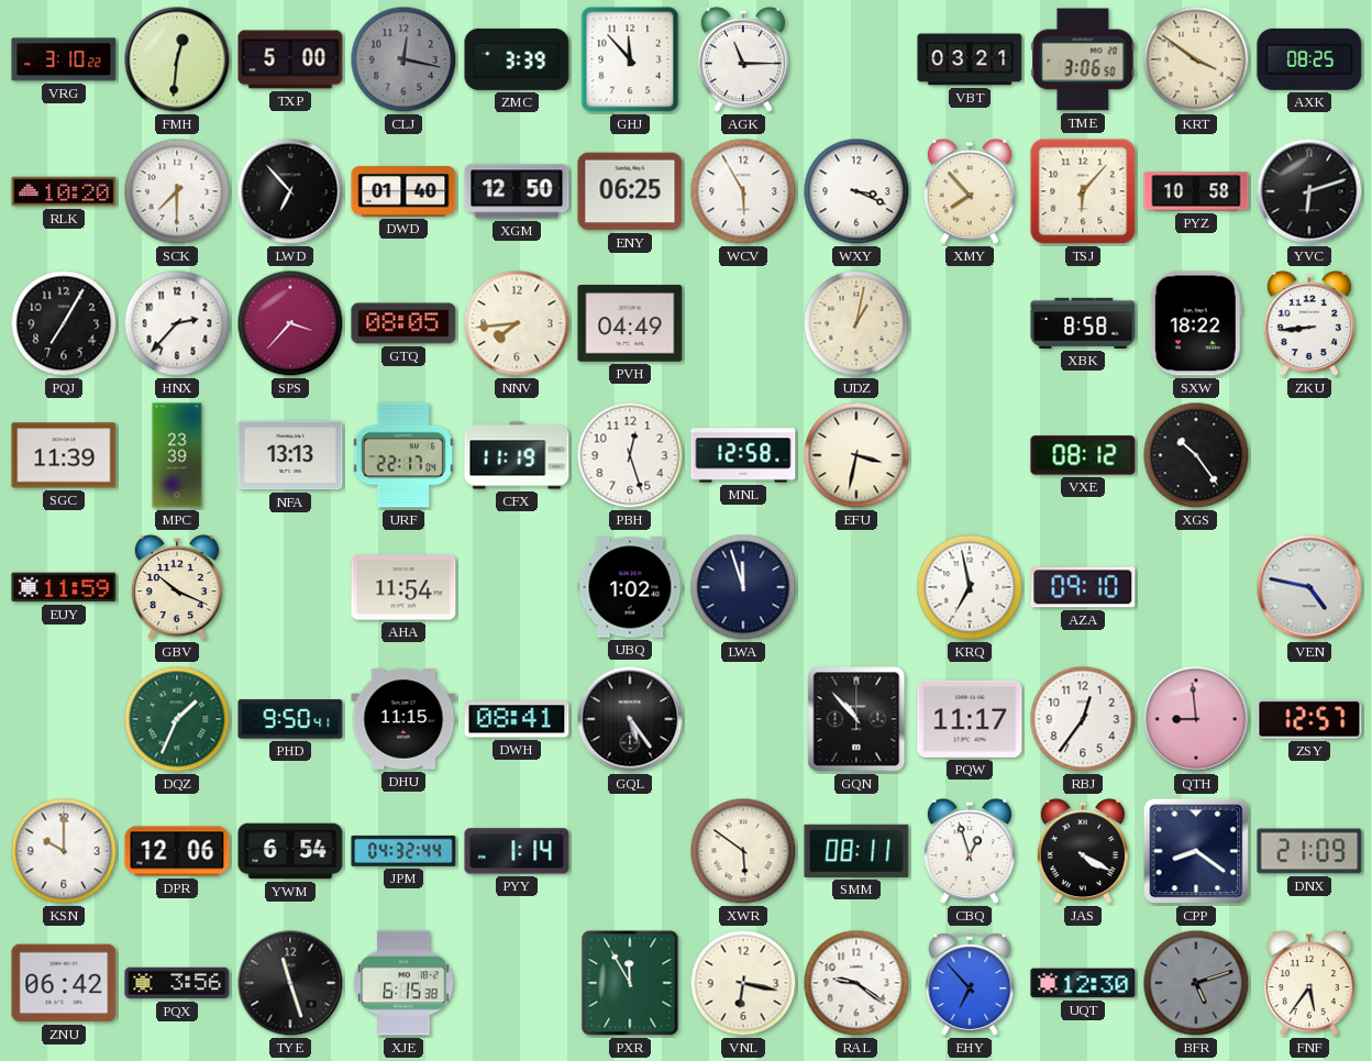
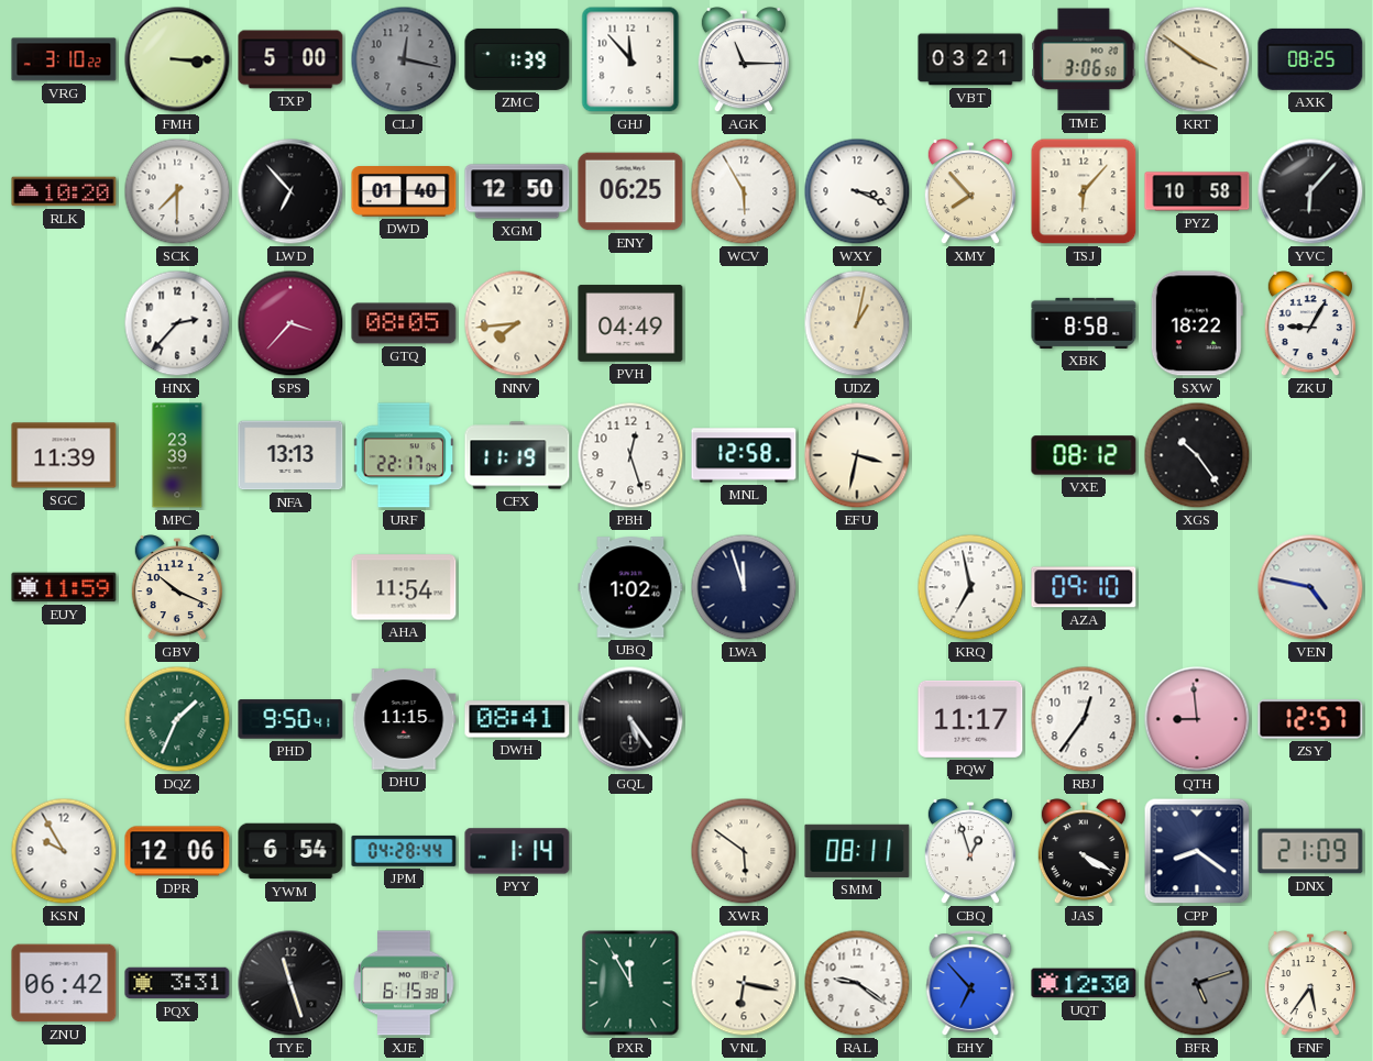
FMH: 12:31 -> 3:15
ZMC: 3:39 -> 1:39
YVC: 6:12 -> 6:07
PQJ: 7:05 -> none
ZKU: 8:44 -> 9:05
GQN: 10:53 -> none
KSN: 10:00 -> 9:55
JPM: 04:32 -> 04:28
PQX: 3:56 -> 3:31
